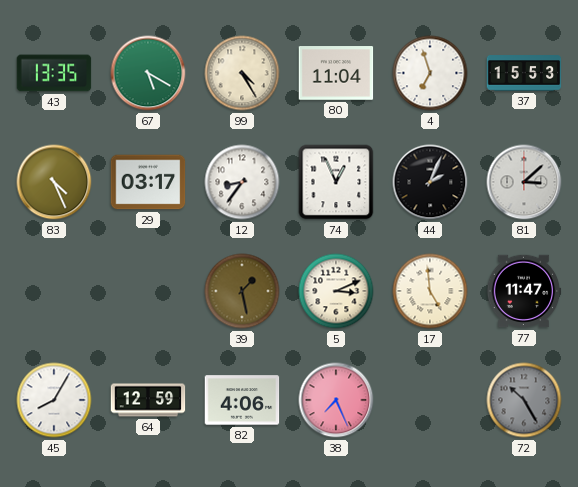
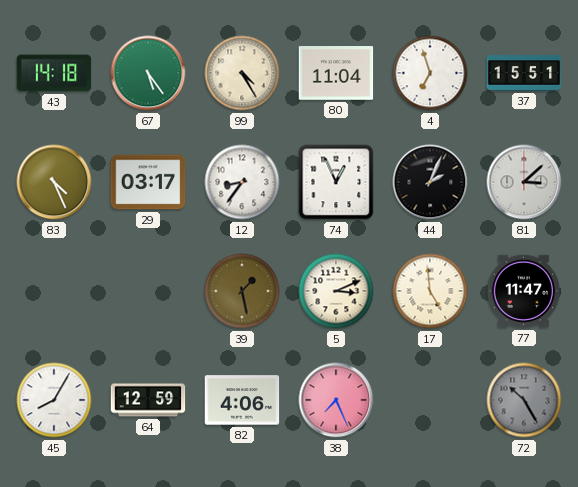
43: 13:35 -> 14:18
67: 5:20 -> 5:24
37: 15:53 -> 15:51
